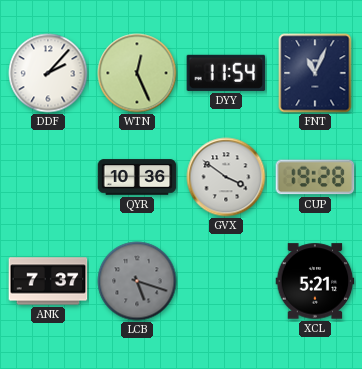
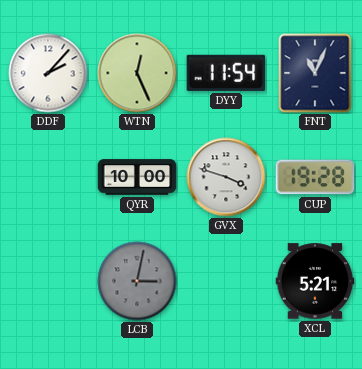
QYR: 10:36 -> 10:00
GVX: 3:51 -> 3:48
ANK: 7:37 -> none
LCB: 5:18 -> 3:02
